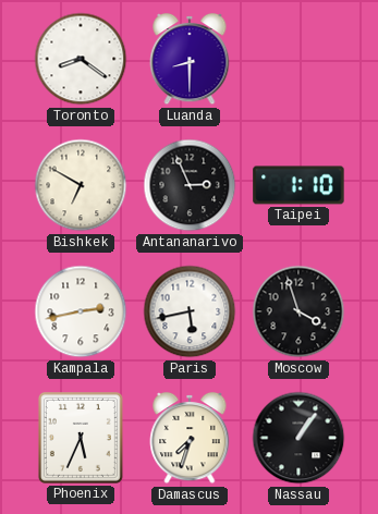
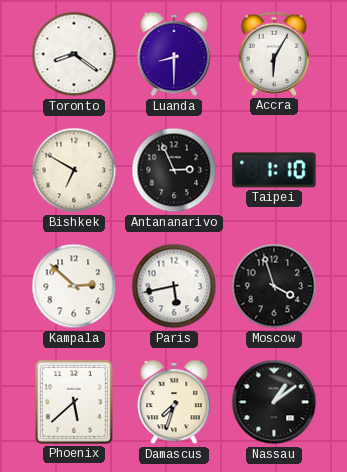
Accra: none -> 6:05
Kampala: 2:43 -> 2:52
Phoenix: 5:34 -> 5:38
Nassau: 1:06 -> 1:09
